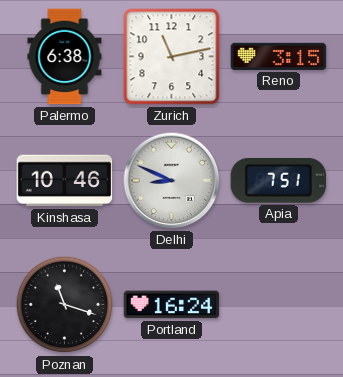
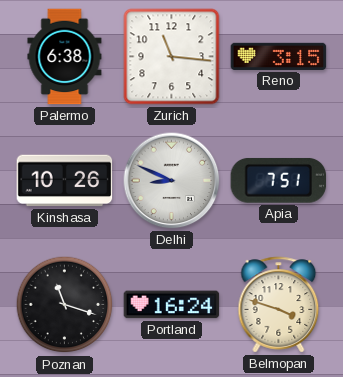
Zurich: 11:13 -> 11:16
Kinshasa: 10:46 -> 10:26
Belmopan: none -> 3:48
